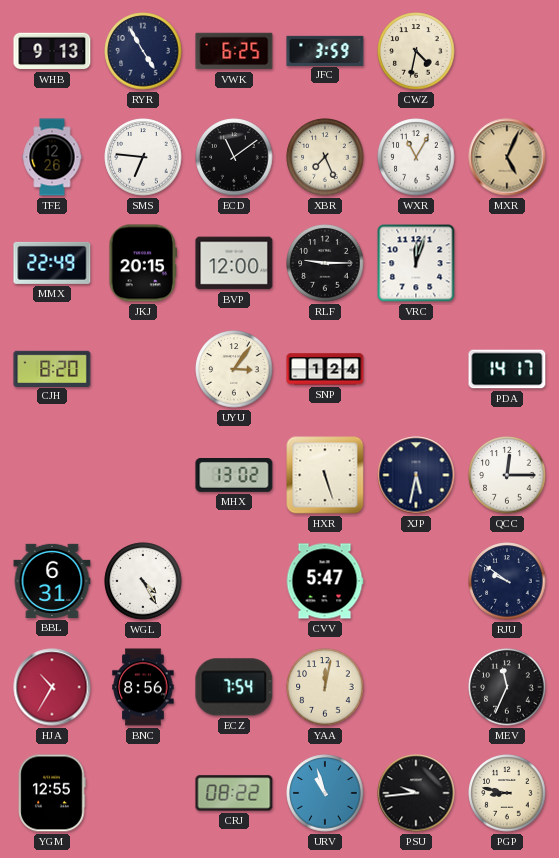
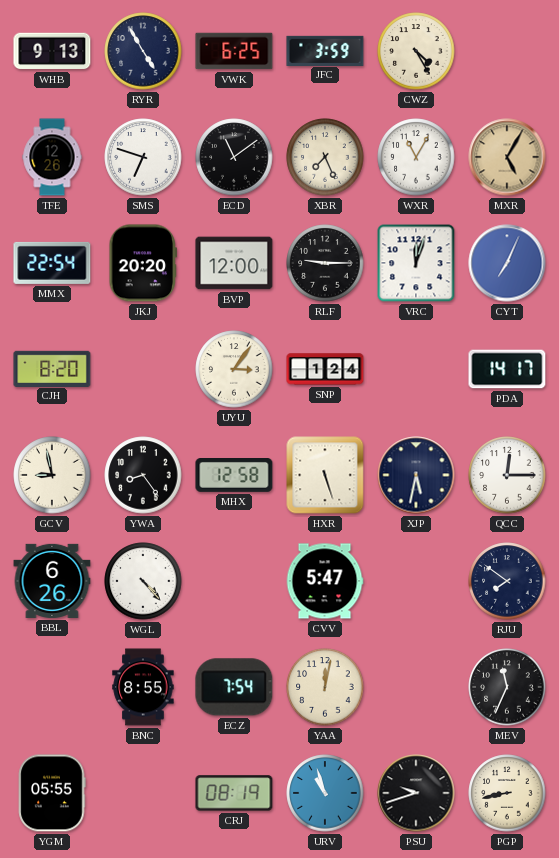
CWZ: 4:32 -> 4:25
SMS: 6:46 -> 6:48
MXR: 5:04 -> 5:05
MMX: 22:49 -> 22:54
JKJ: 20:15 -> 20:20
CYT: none -> 7:04
GCV: none -> 8:58
YWA: none -> 8:24
MHX: 13:02 -> 12:58
BBL: 6:31 -> 6:26
WGL: 4:25 -> 4:23
RJU: 9:51 -> 7:51
HJA: 10:35 -> none
BNC: 8:56 -> 8:55
YGM: 12:55 -> 05:55
CRJ: 08:22 -> 08:19
PSU: 9:44 -> 9:42
PGP: 8:47 -> 8:43
